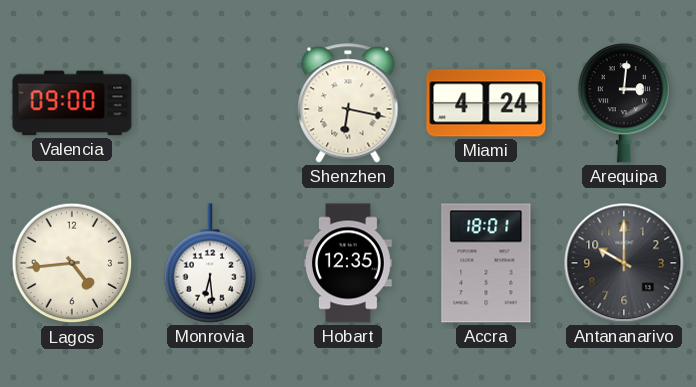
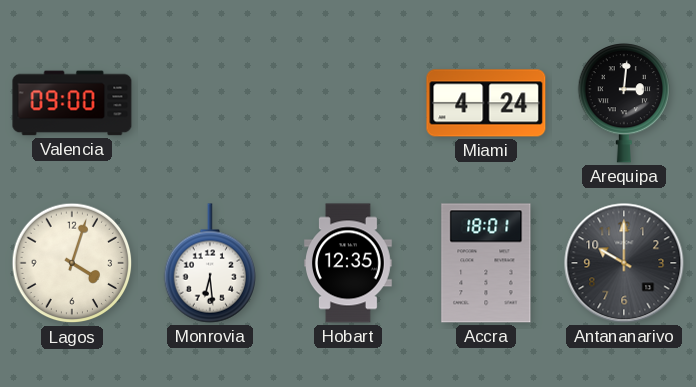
Shenzhen: 6:17 -> none
Lagos: 4:44 -> 4:03
